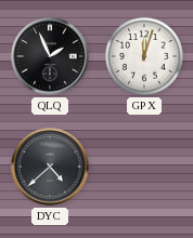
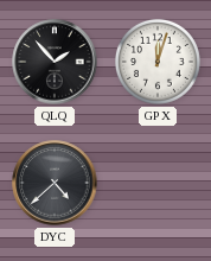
QLQ: 1:56 -> 1:53
